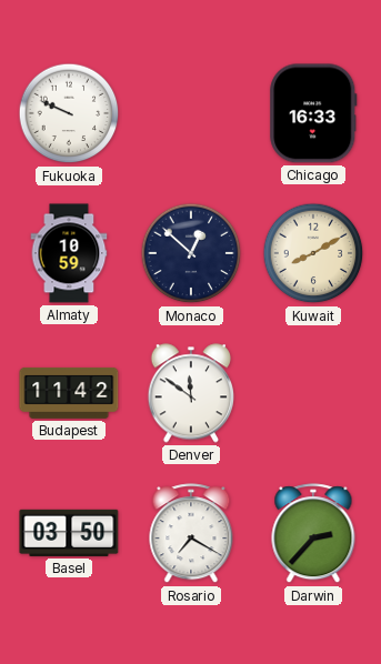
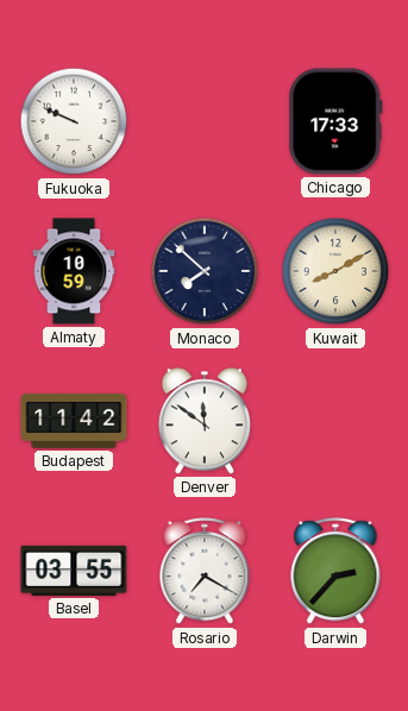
Chicago: 16:33 -> 17:33
Monaco: 12:52 -> 7:52
Basel: 03:50 -> 03:55
